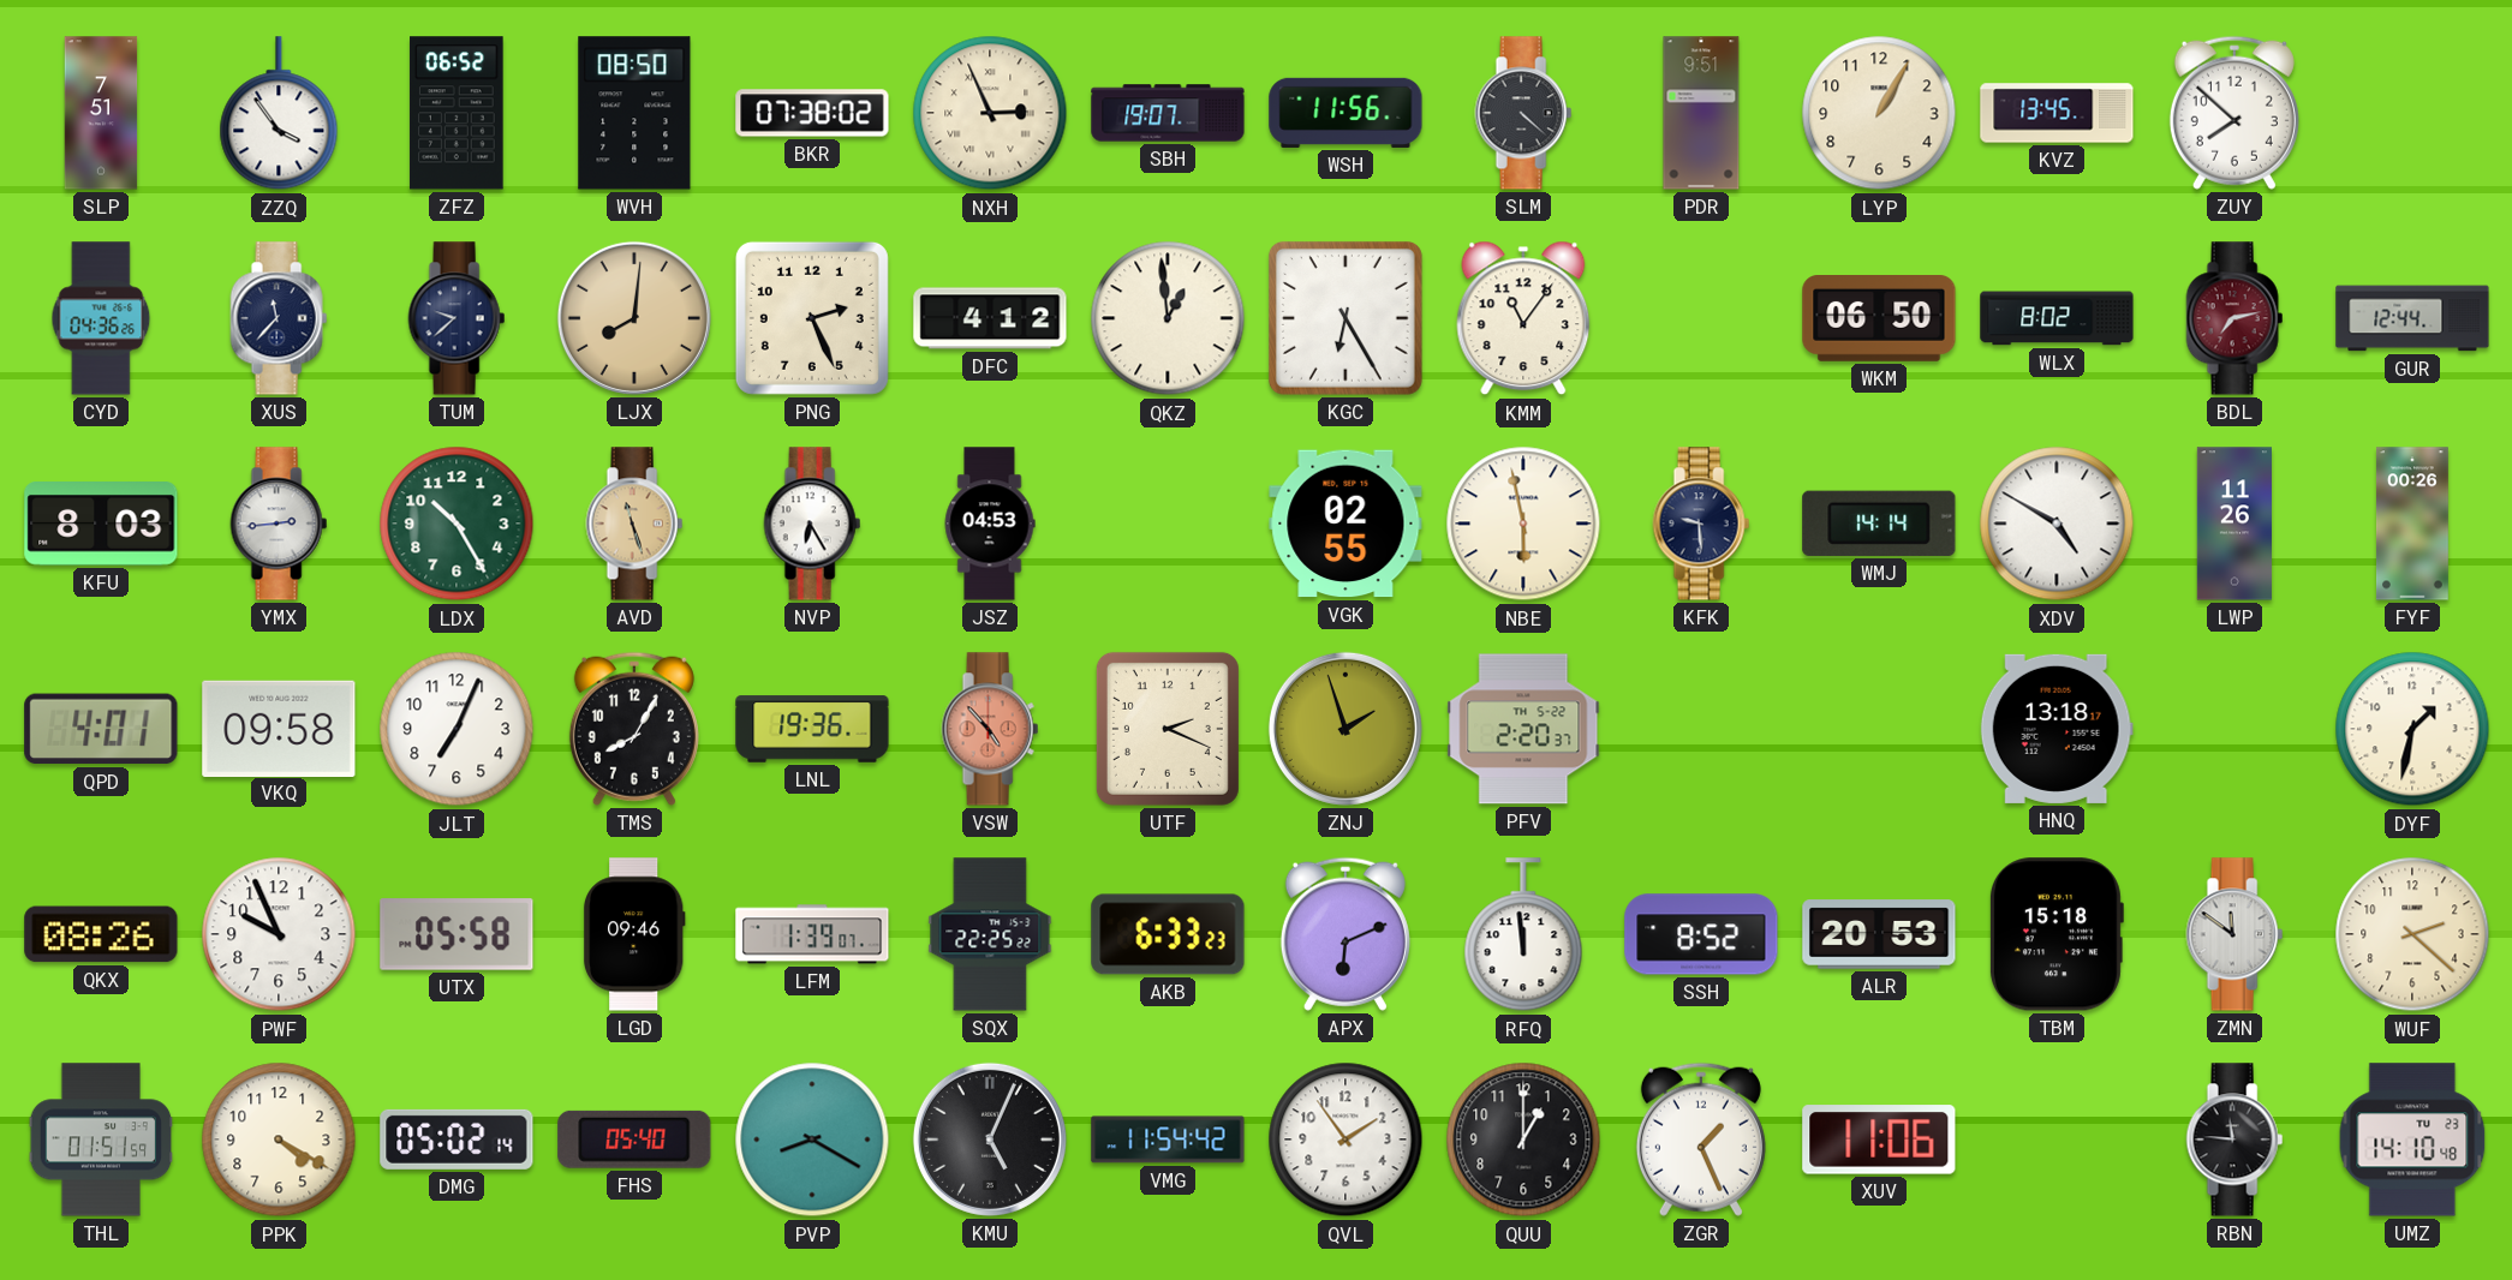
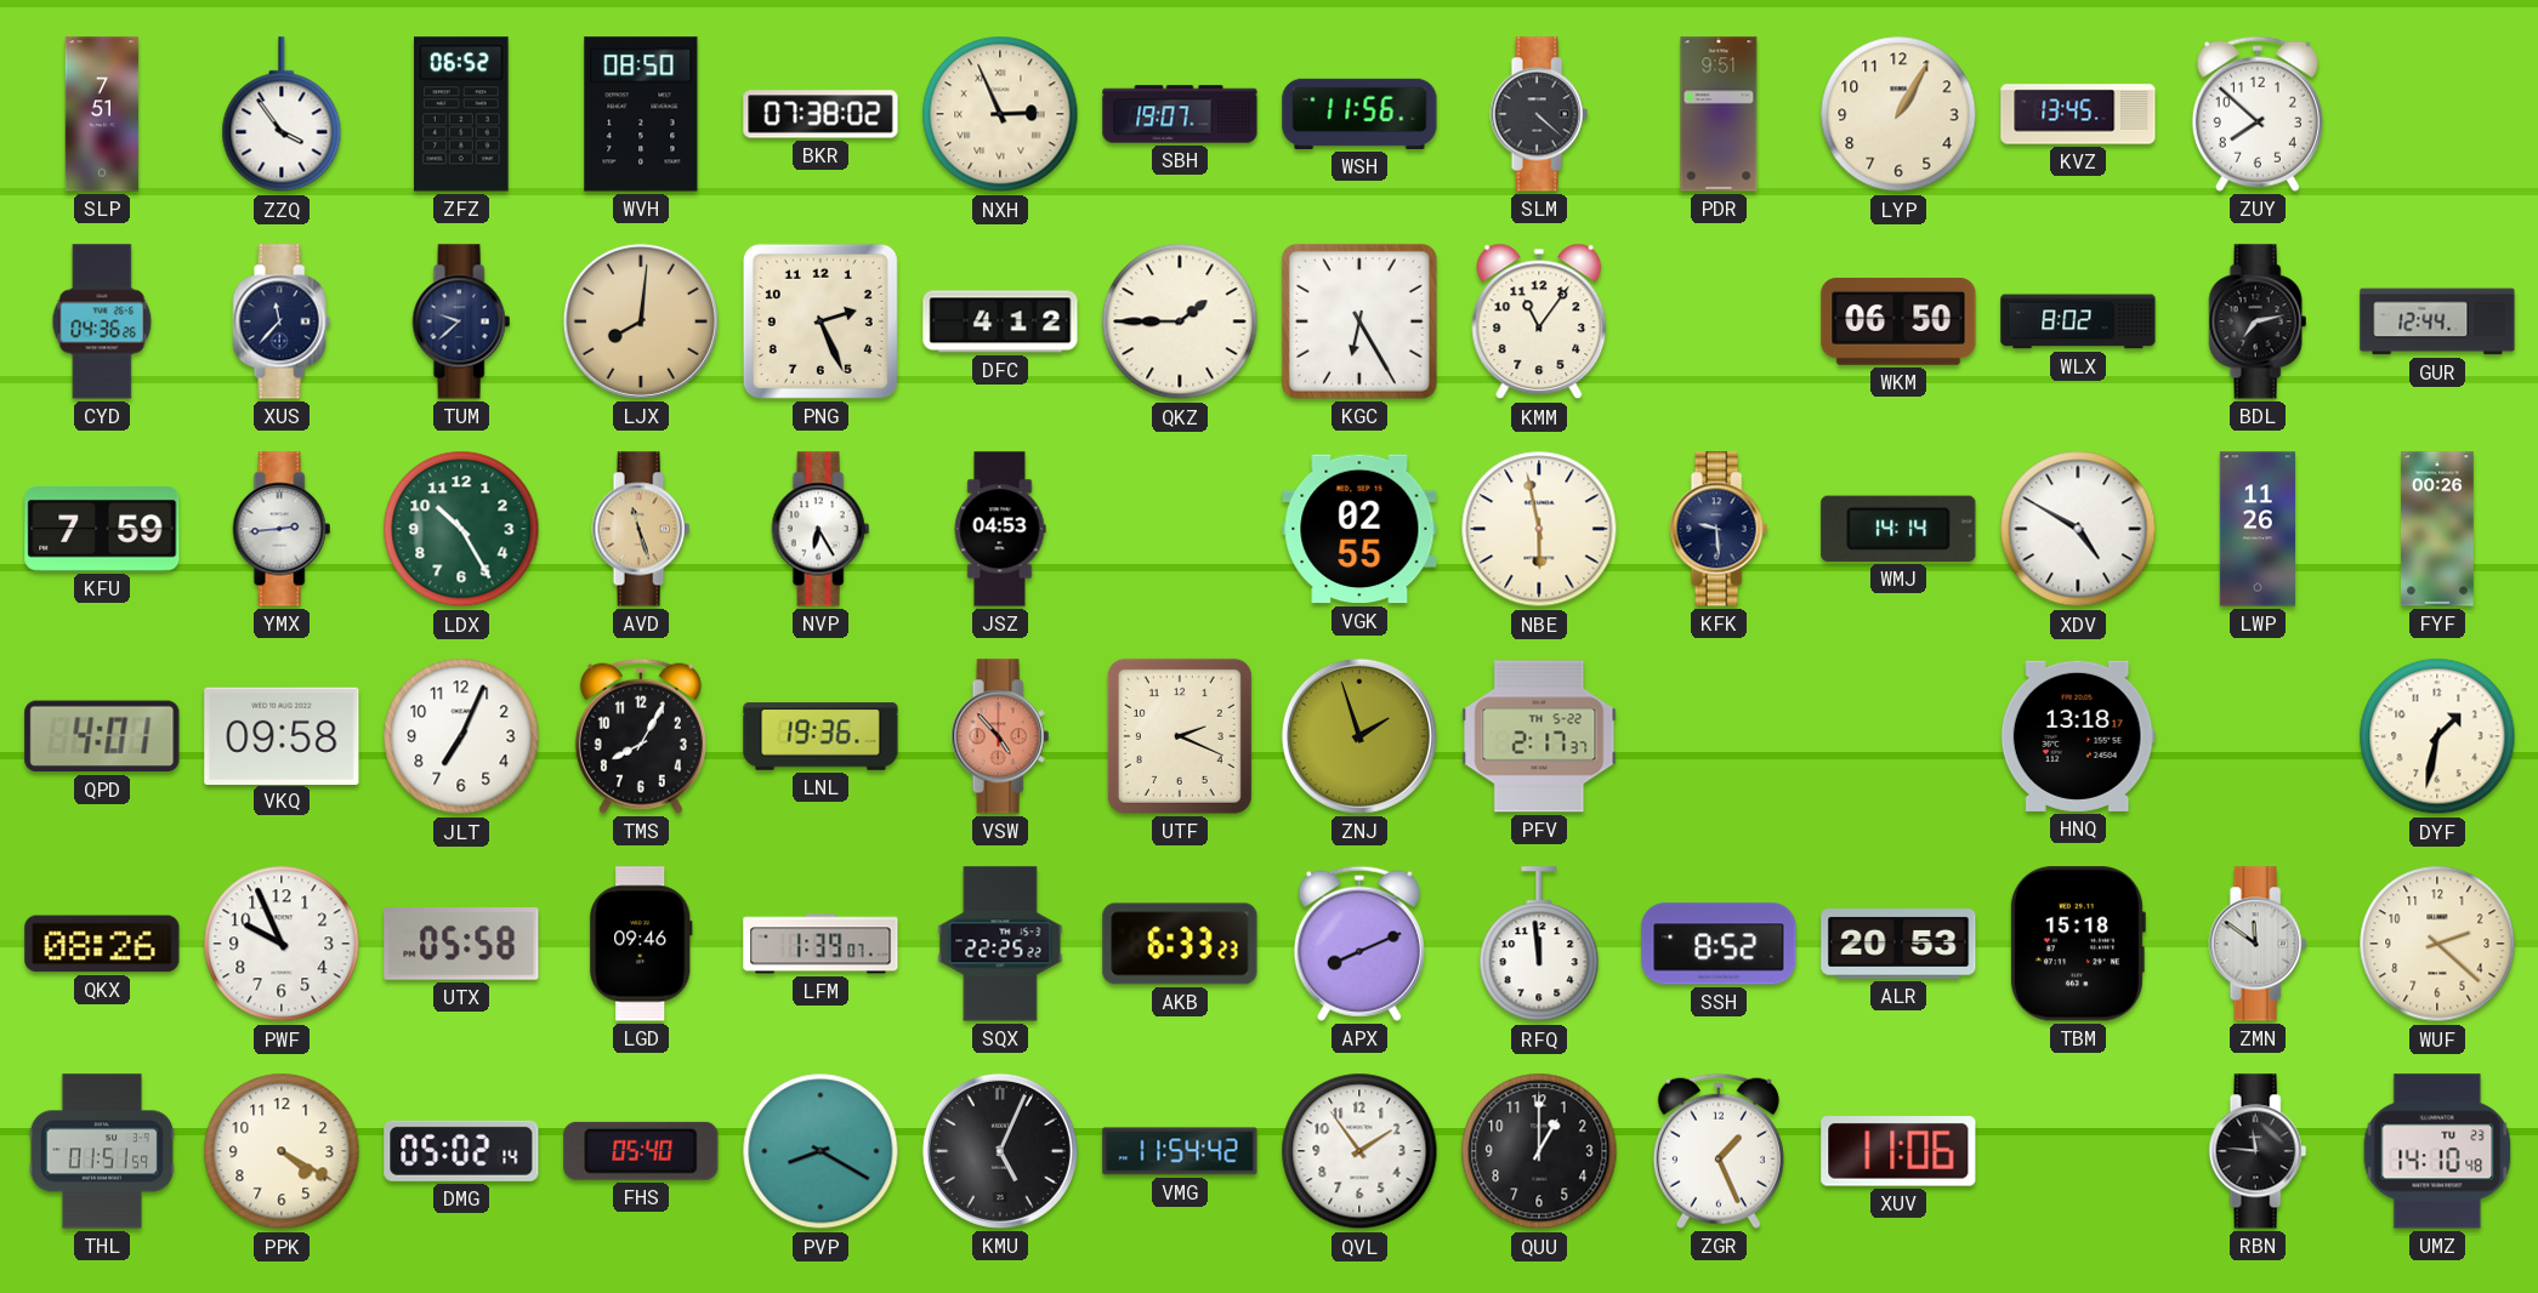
QKZ: 12:59 -> 1:45
BDL dial: burgundy -> black
KFU: 8:03 -> 7:59
PFV: 2:20 -> 2:17
APX: 6:11 -> 8:11
